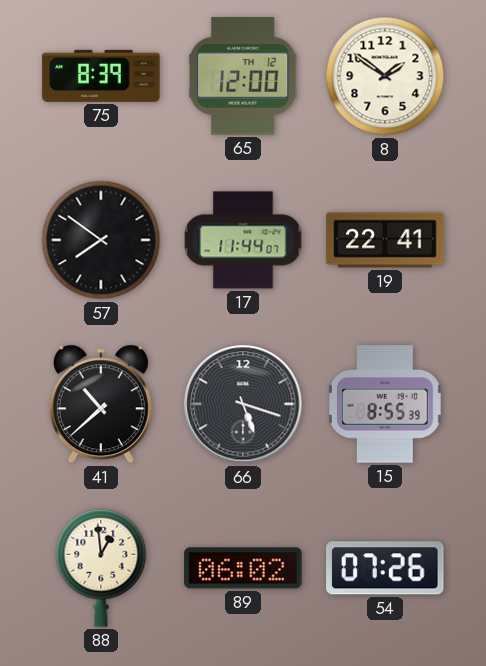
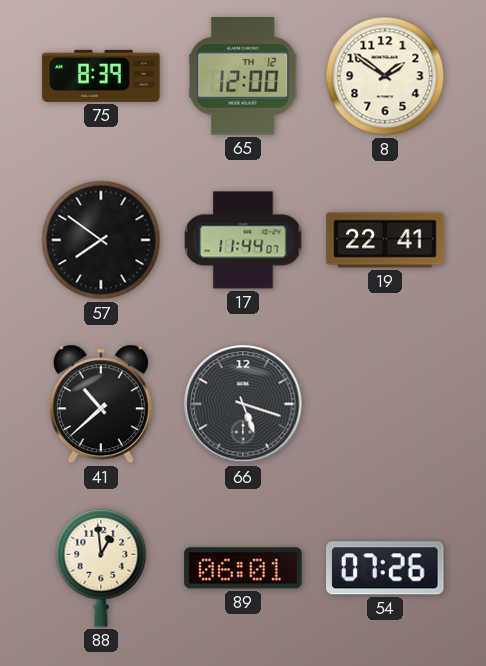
15: 8:55 -> none
89: 06:02 -> 06:01
